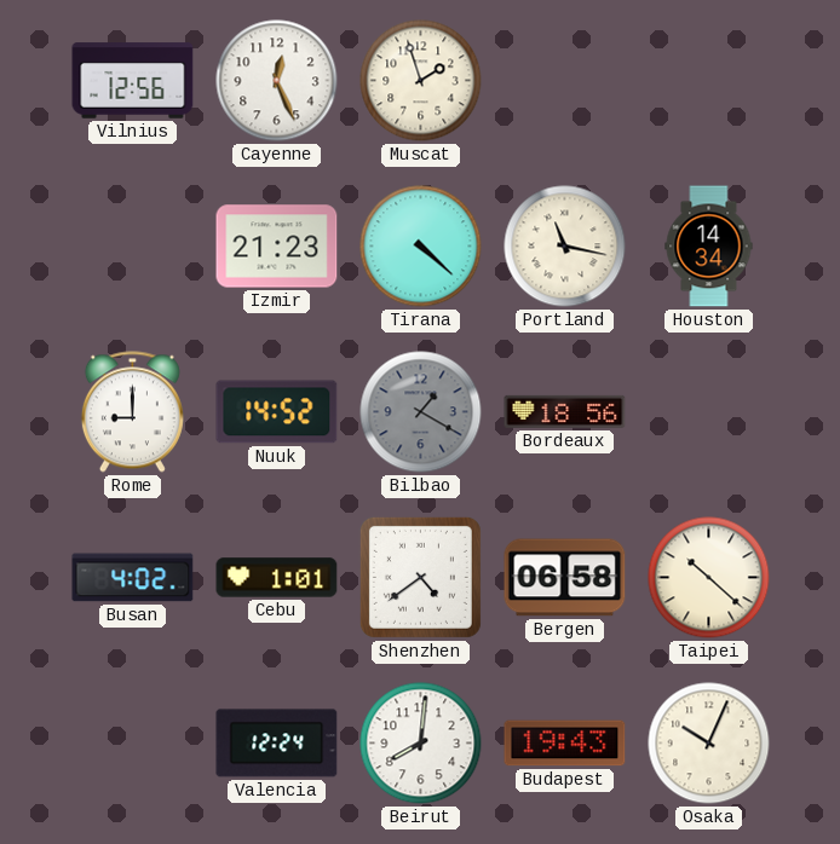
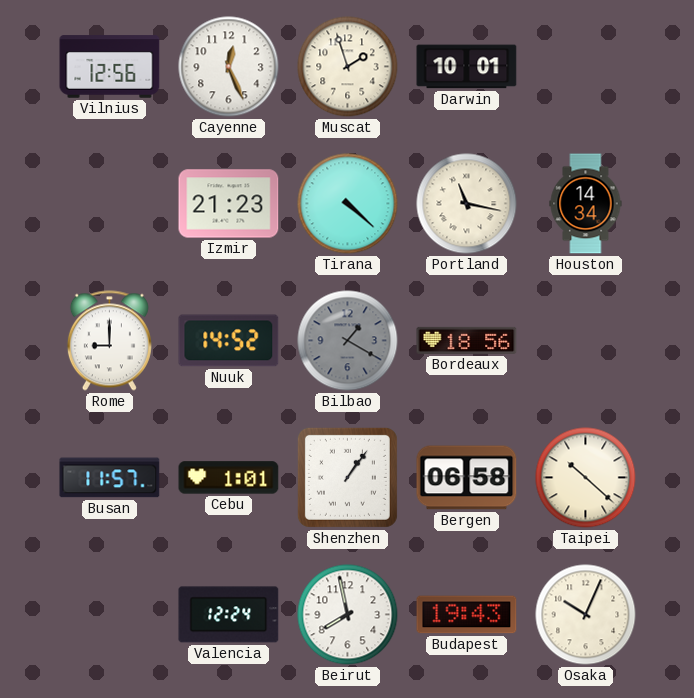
Darwin: none -> 10:01
Busan: 4:02 -> 11:57
Shenzhen: 4:39 -> 1:06
Beirut: 8:01 -> 7:58
